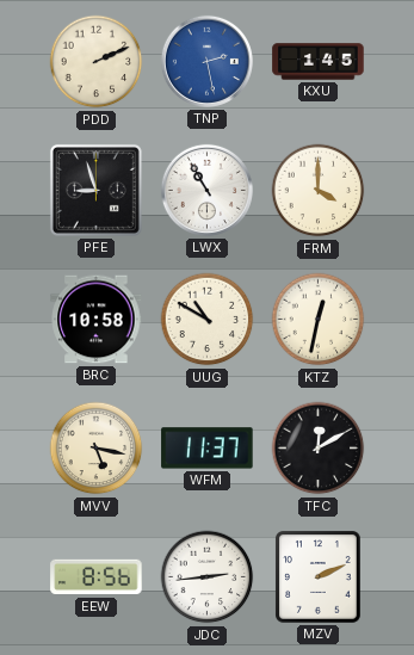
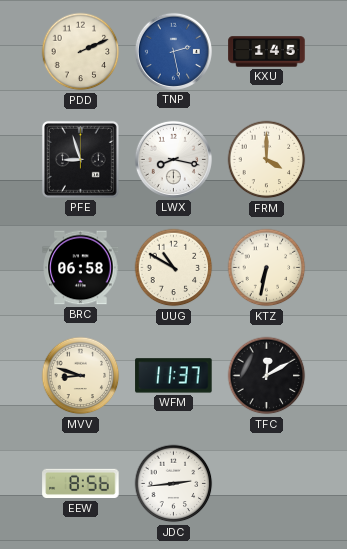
LWX: 10:55 -> 8:17
BRC: 10:58 -> 06:58
KTZ: 12:32 -> 6:32
MVV: 5:17 -> 8:48
MZV: 2:11 -> none
